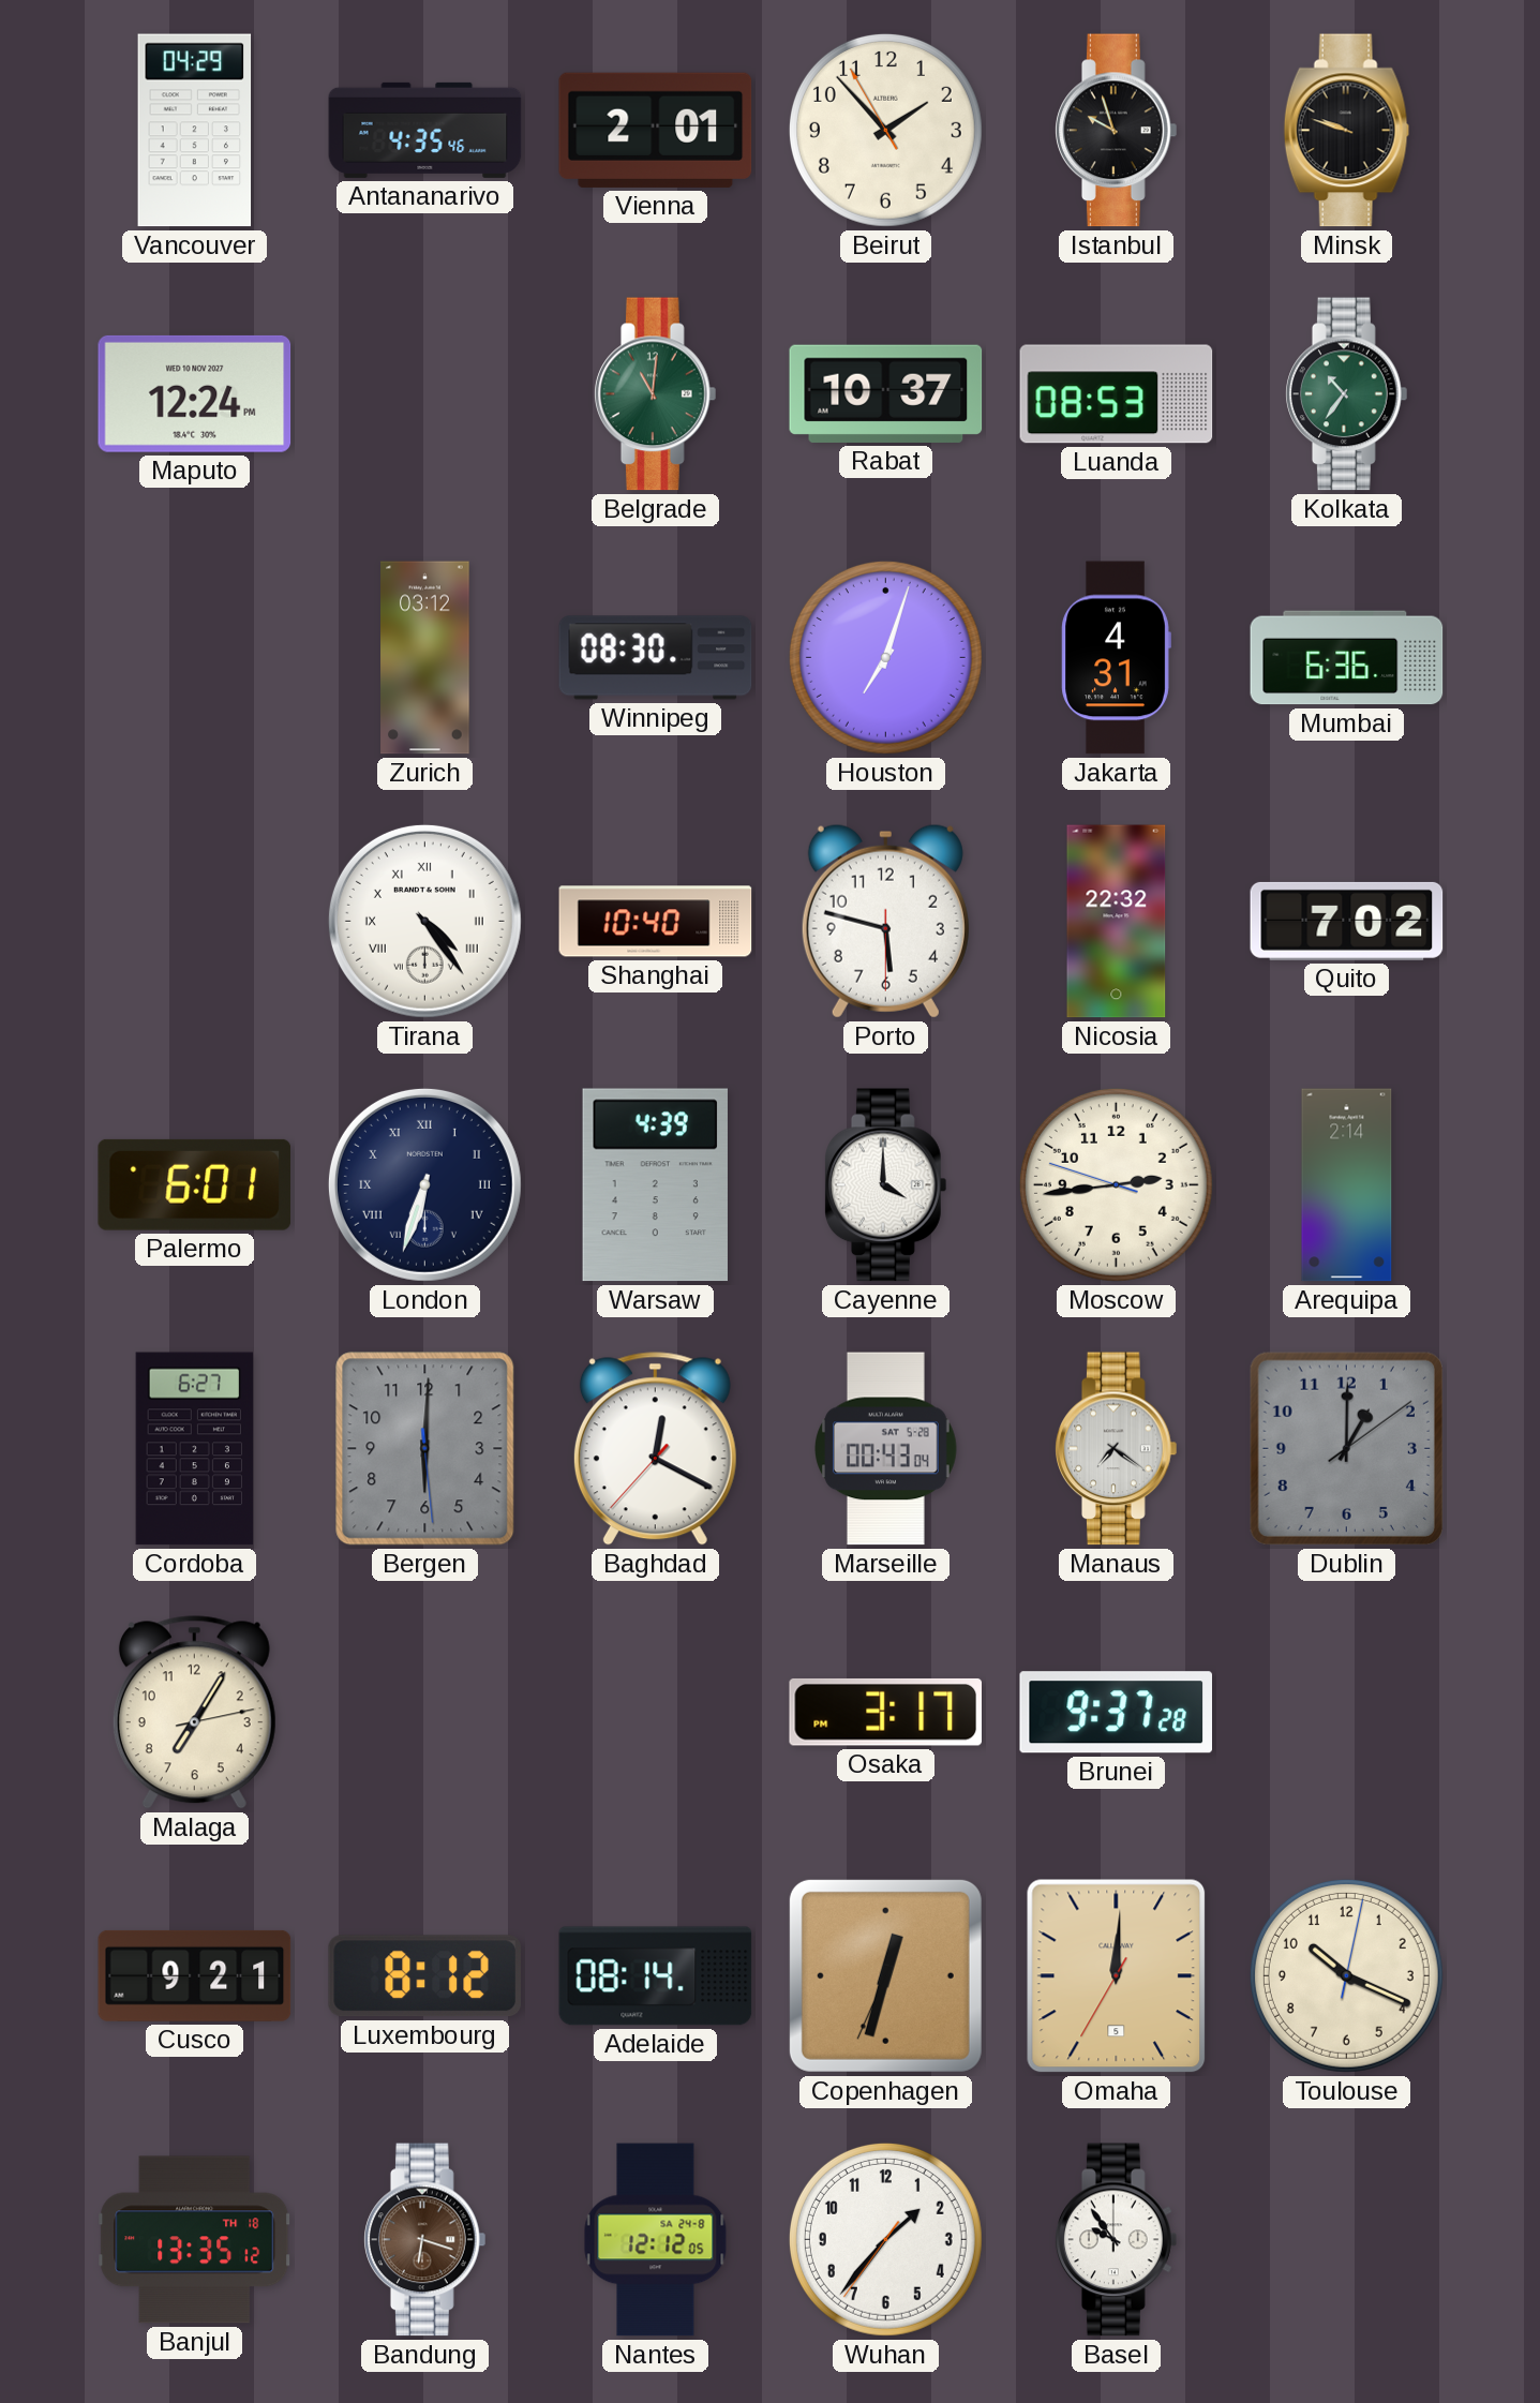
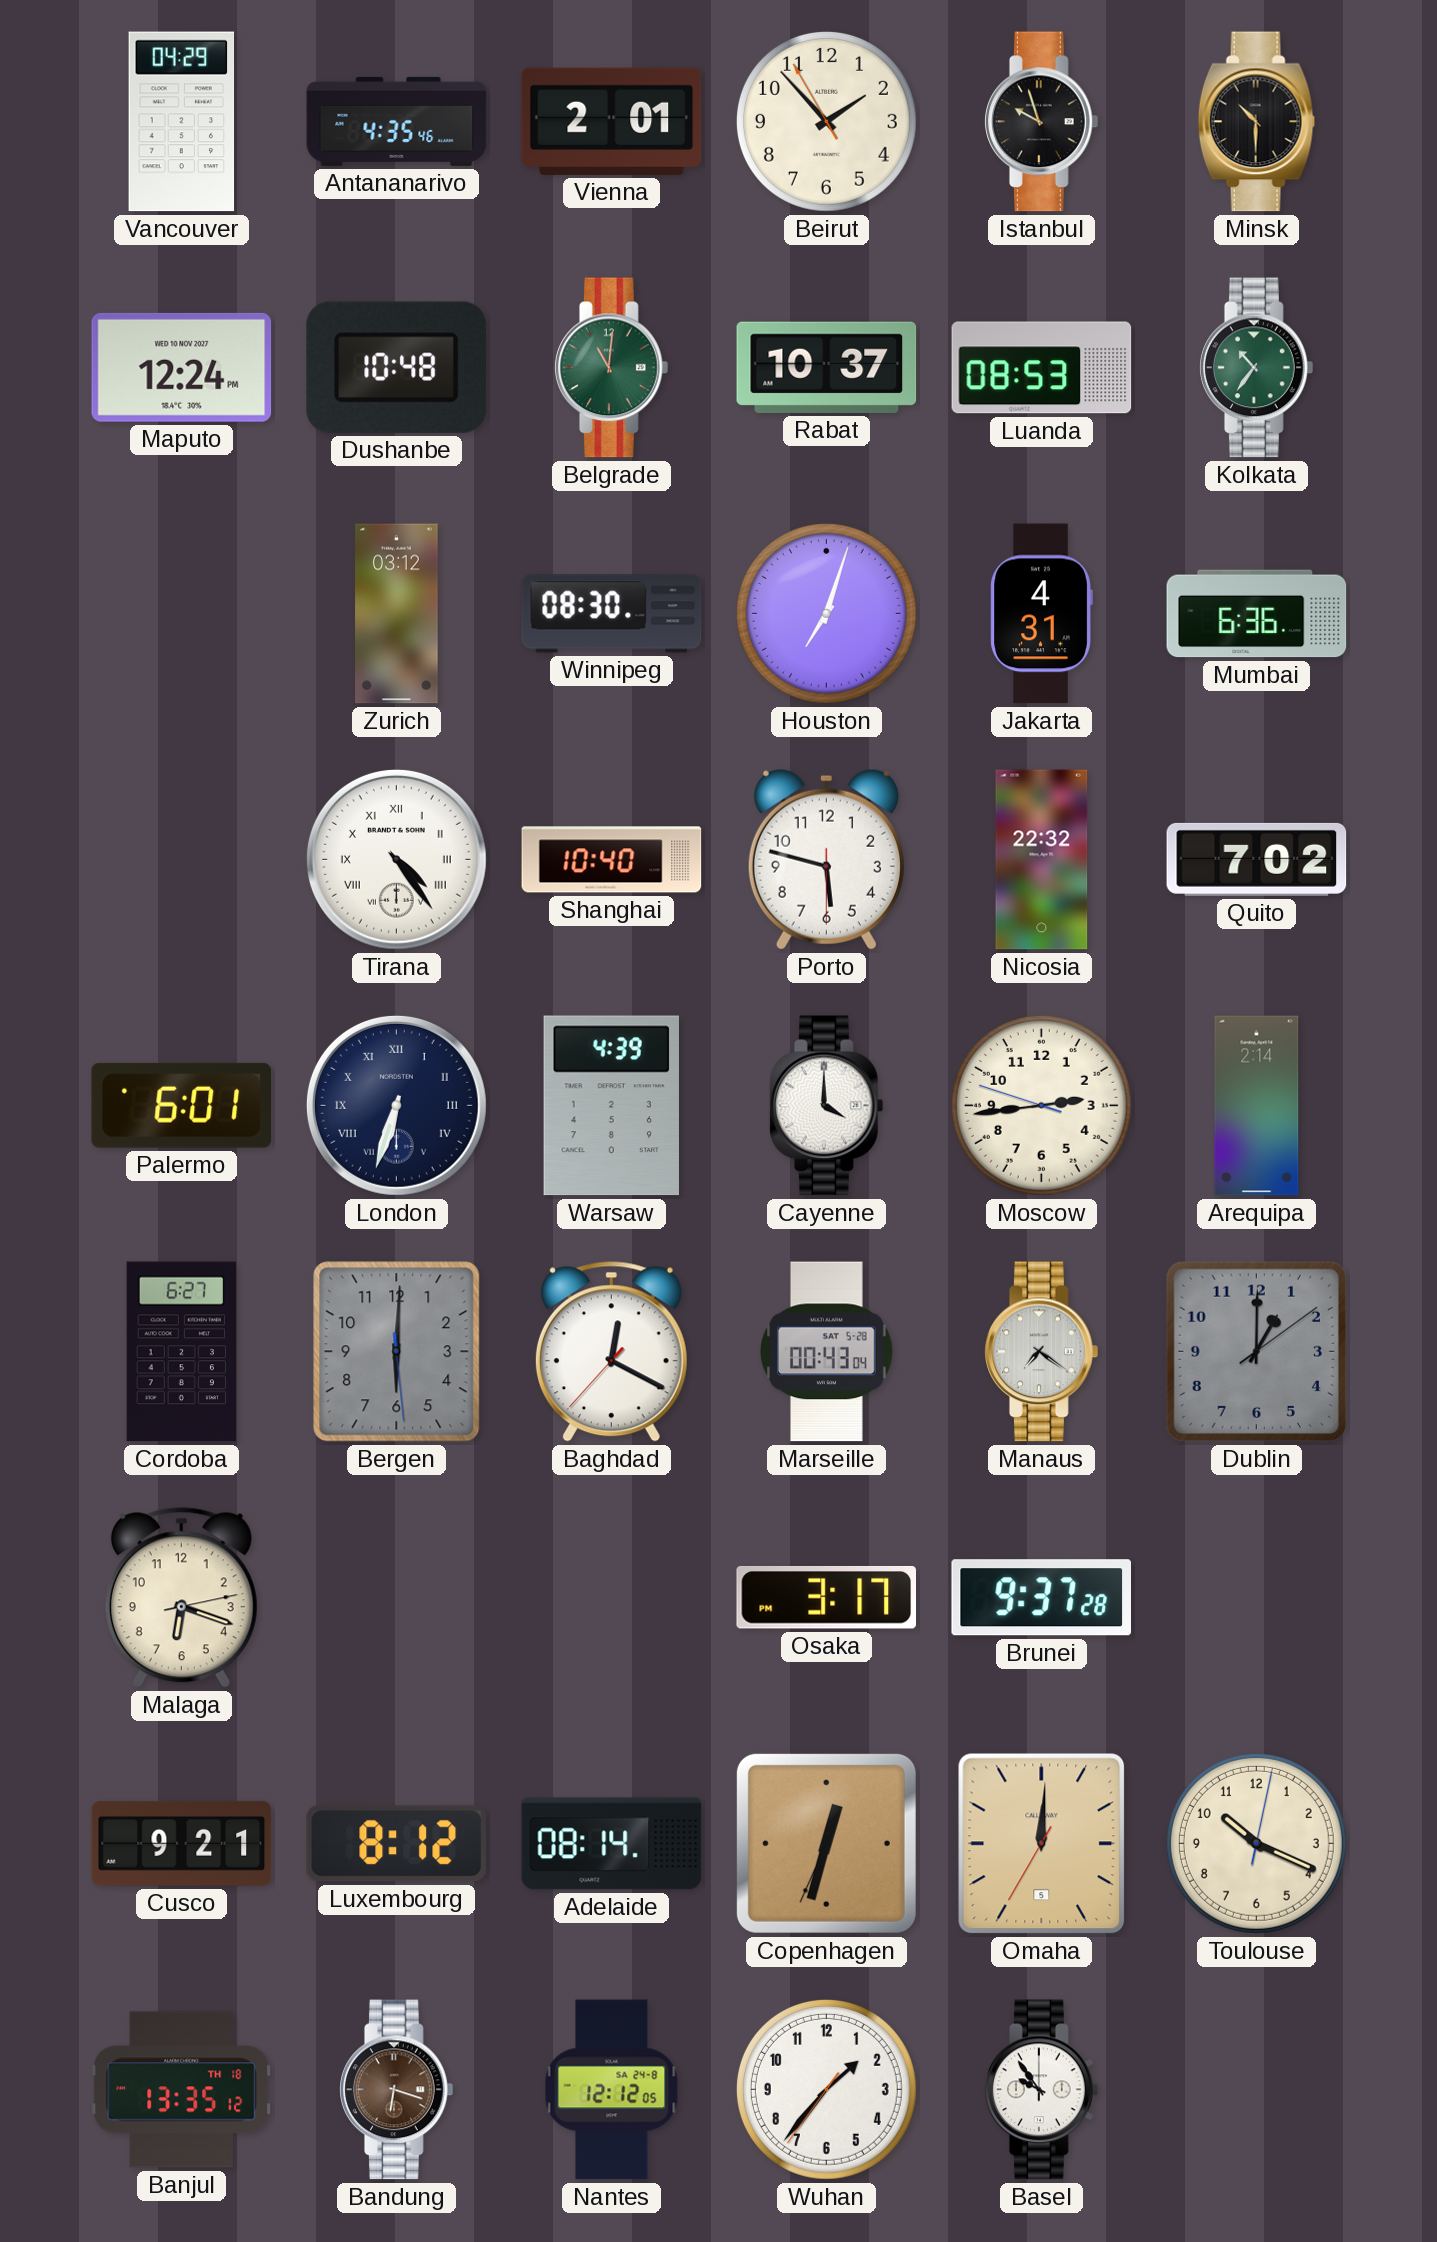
Minsk: 9:48 -> 10:30
Dushanbe: none -> 10:48
Malaga: 7:05 -> 6:18
